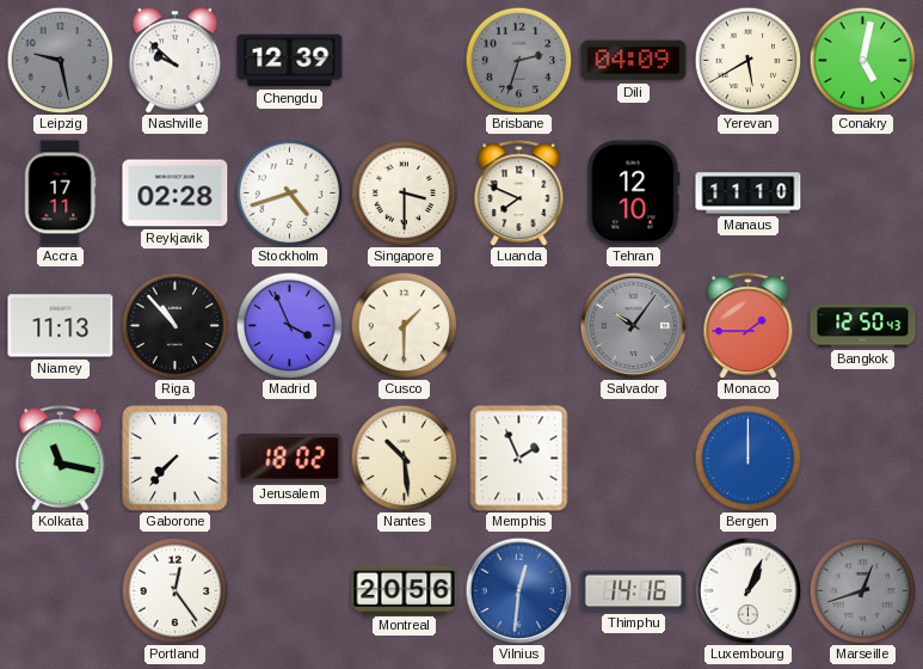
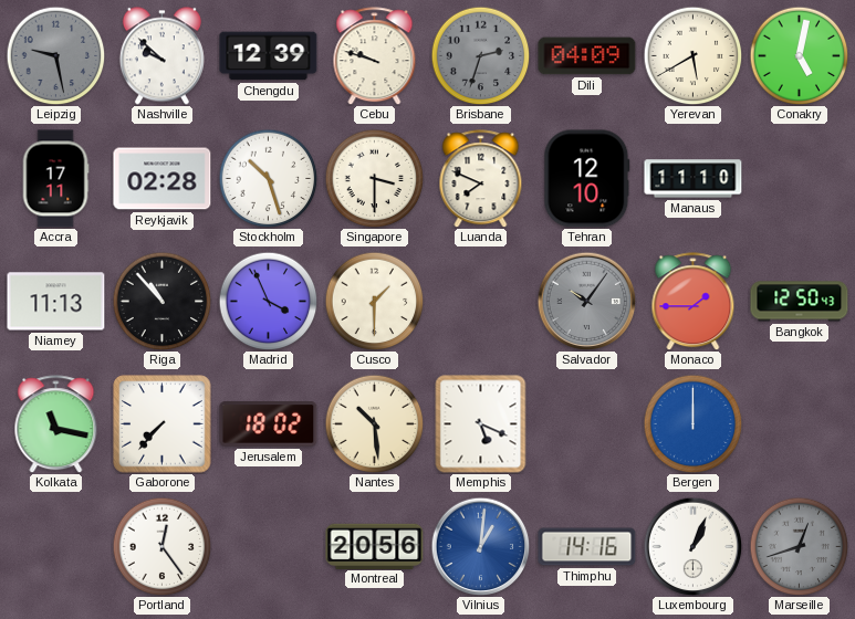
Cebu: none -> 9:48
Stockholm: 4:42 -> 10:27
Memphis: 1:56 -> 5:19
Vilnius: 12:31 -> 1:01
